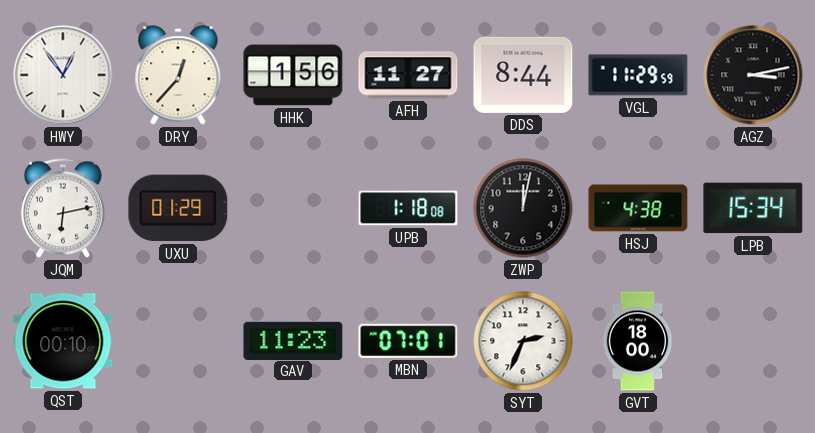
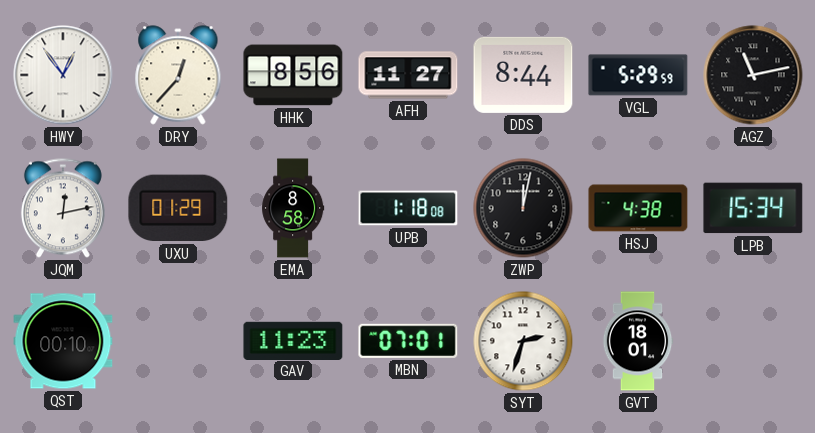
HHK: 1:56 -> 8:56
VGL: 11:29 -> 5:29
AGZ: 3:13 -> 11:13
JQM: 6:13 -> 12:13
EMA: none -> 8:58
SYT: 2:34 -> 2:33
GVT: 18:00 -> 18:01
